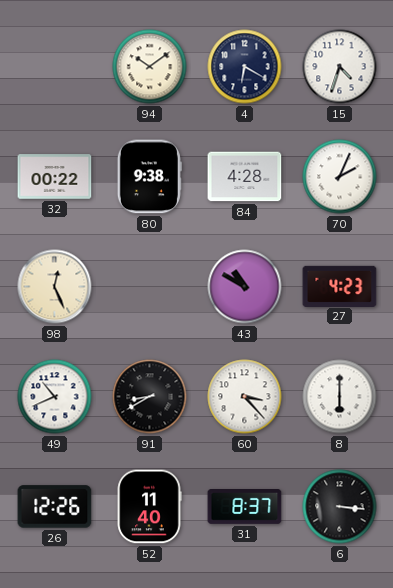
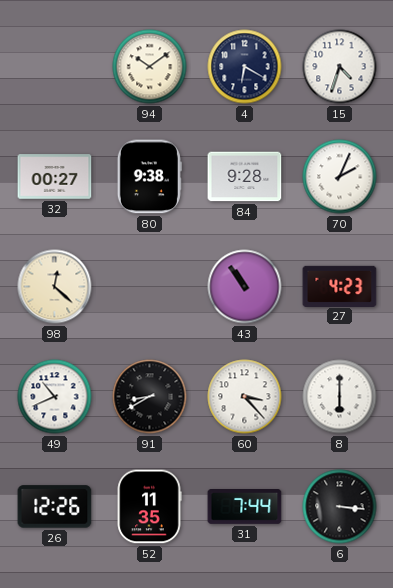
32: 00:22 -> 00:27
84: 4:28 -> 9:28
98: 12:26 -> 12:22
43: 10:50 -> 10:54
52: 11:40 -> 11:35
31: 8:37 -> 7:44
